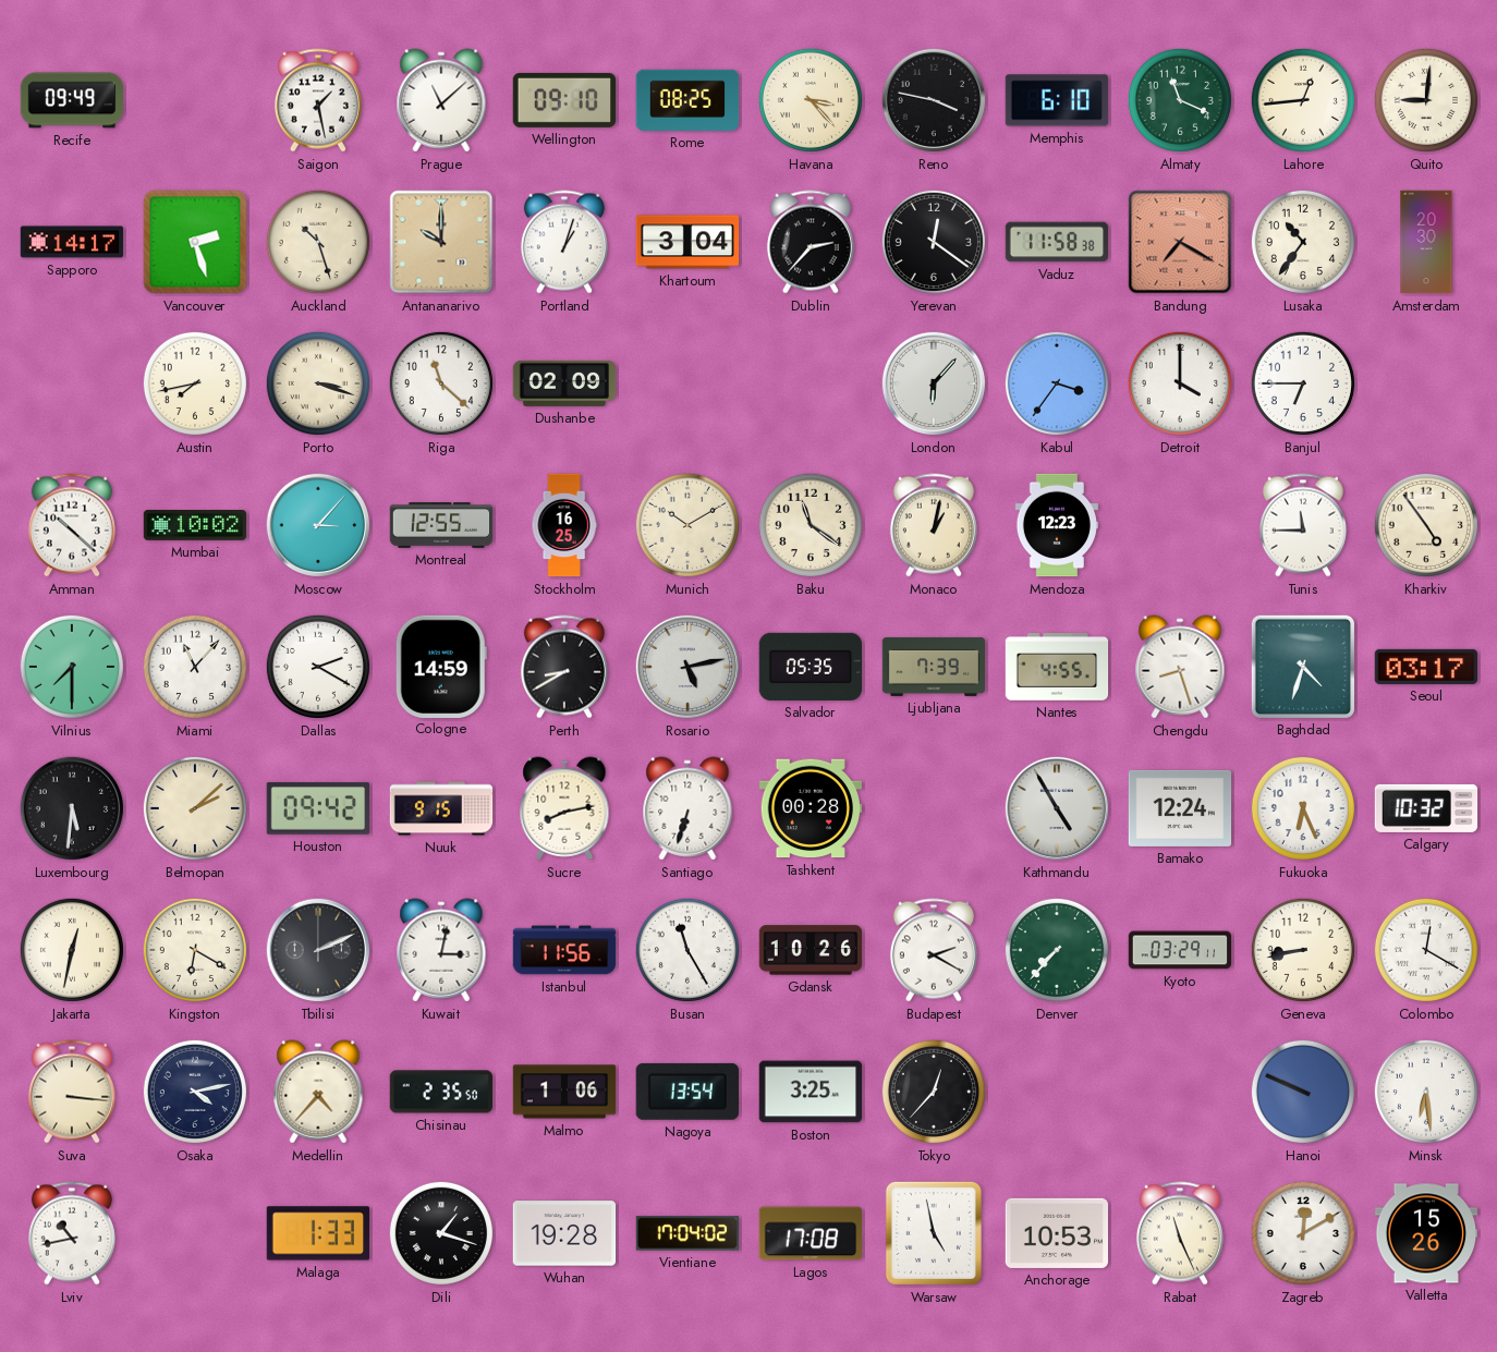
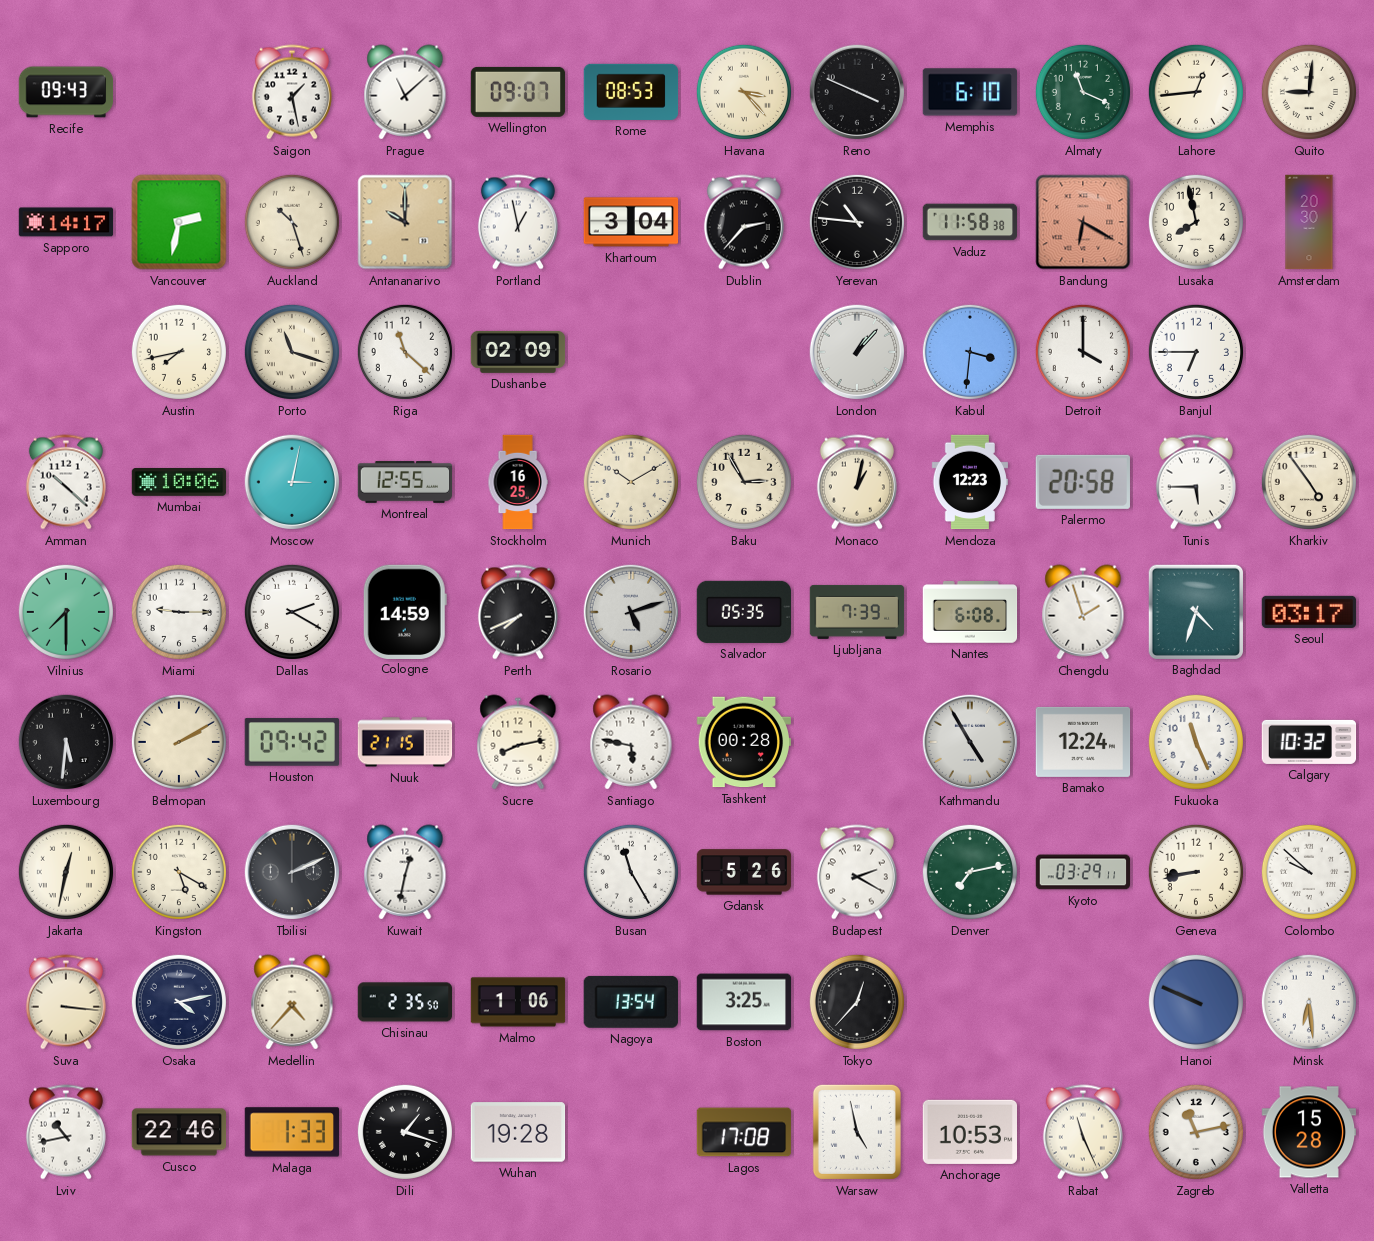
Recife: 09:49 -> 09:43
Wellington: 09:10 -> 09:07
Rome: 08:25 -> 08:53
Reno: 3:47 -> 3:49
Vancouver: 2:27 -> 2:32
Portland: 1:03 -> 12:58
Yerevan: 12:21 -> 10:46
Bandung: 7:20 -> 6:20
Lusaka: 10:36 -> 7:58
Porto: 3:18 -> 11:18
London: 6:07 -> 1:07
Kabul: 3:36 -> 3:31
Mumbai: 10:02 -> 10:06
Moscow: 3:07 -> 3:02
Baku: 11:21 -> 2:55
Palermo: none -> 20:58
Tunis: 11:45 -> 5:45
Miami: 11:07 -> 9:15
Perth: 8:40 -> 7:41
Rosario: 5:13 -> 5:12
Nantes: 4:55 -> 6:08
Chengdu: 8:27 -> 1:57
Belmopan: 2:08 -> 2:10
Nuuk: 9:15 -> 21:15
Santiago: 6:33 -> 5:47
Fukuoka: 6:26 -> 11:26
Kingston: 6:20 -> 5:20
Kuwait: 3:02 -> 12:32
Istanbul: 11:56 -> none
Gdansk: 10:26 -> 5:26
Denver: 7:37 -> 7:13
Colombo: 12:20 -> 9:52
Cusco: none -> 22:46
Vientiane: 17:04 -> none
Zagreb: 12:10 -> 11:13
Valletta: 15:26 -> 15:28
